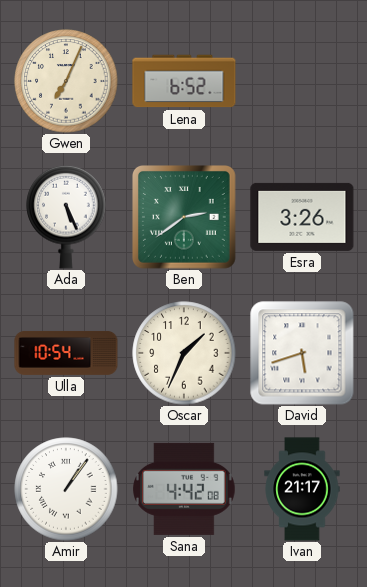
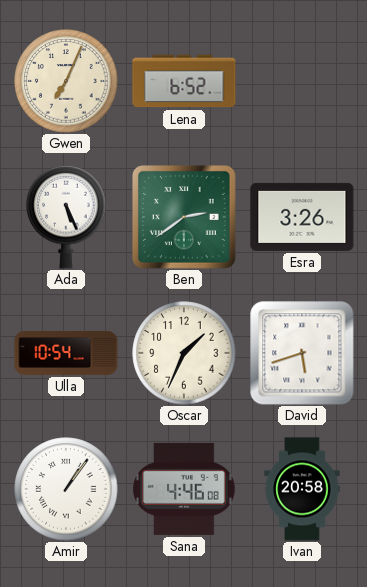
Sana: 4:42 -> 4:46
Ivan: 21:17 -> 20:58
